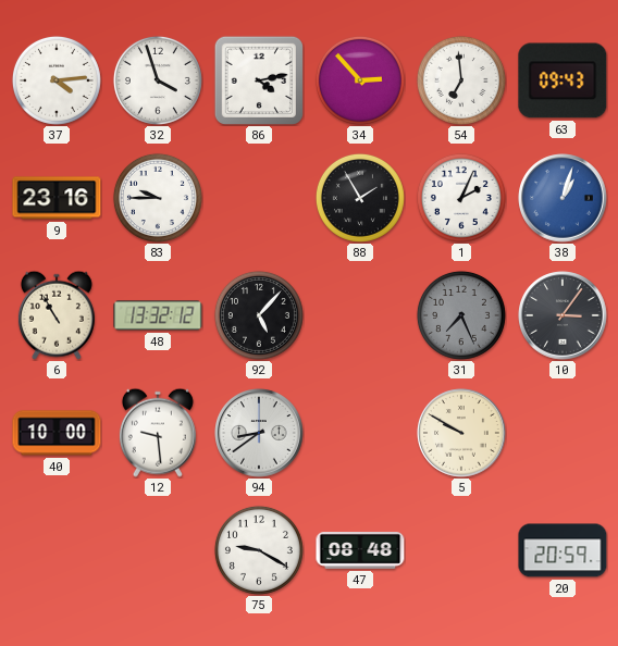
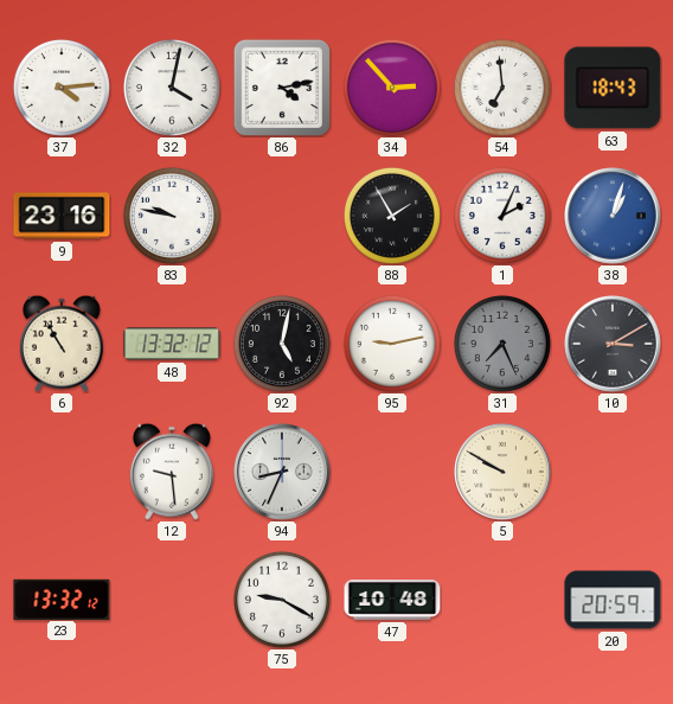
32: 3:57 -> 4:02
63: 09:43 -> 18:43
83: 9:45 -> 9:47
92: 5:07 -> 5:02
95: none -> 9:13
10: 3:06 -> 3:10
40: 10:00 -> none
94: 8:39 -> 8:34
23: none -> 13:32
47: 08:48 -> 10:48
